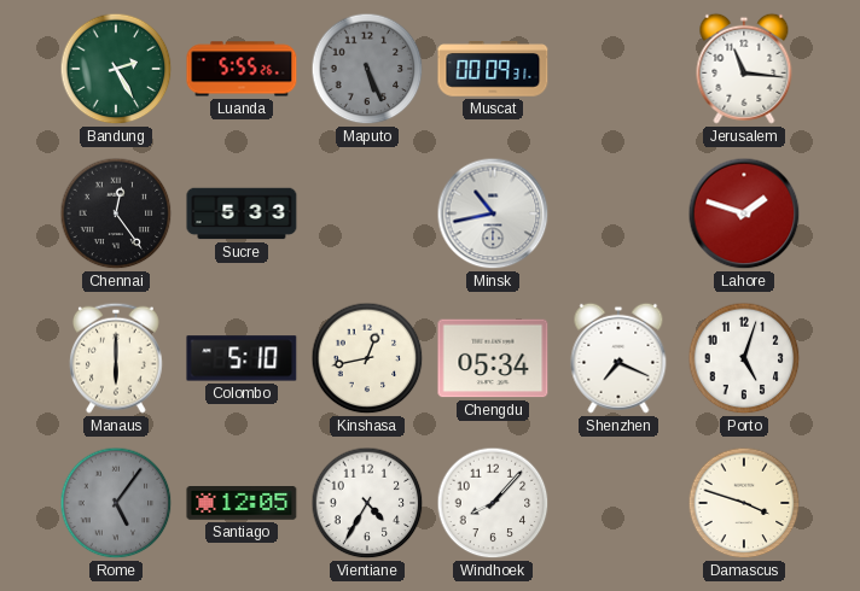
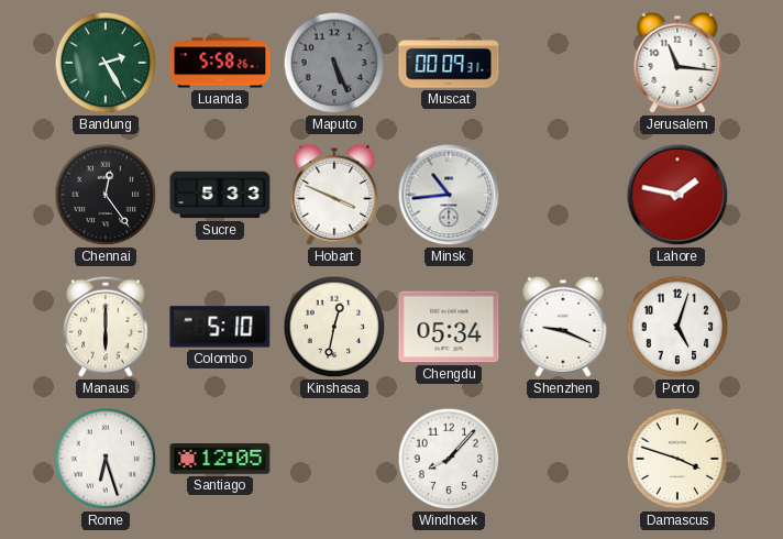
Luanda: 5:55 -> 5:58
Hobart: none -> 3:49
Minsk: 10:43 -> 10:44
Lahore: 1:48 -> 1:47
Kinshasa: 12:43 -> 12:32
Shenzhen: 7:19 -> 9:19
Rome: 5:06 -> 6:27
Rome dial: grey -> white
Vientiane: 4:35 -> none
